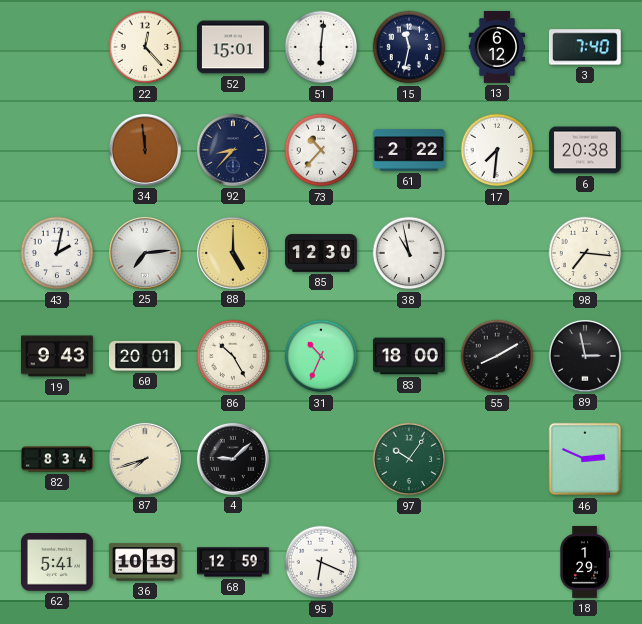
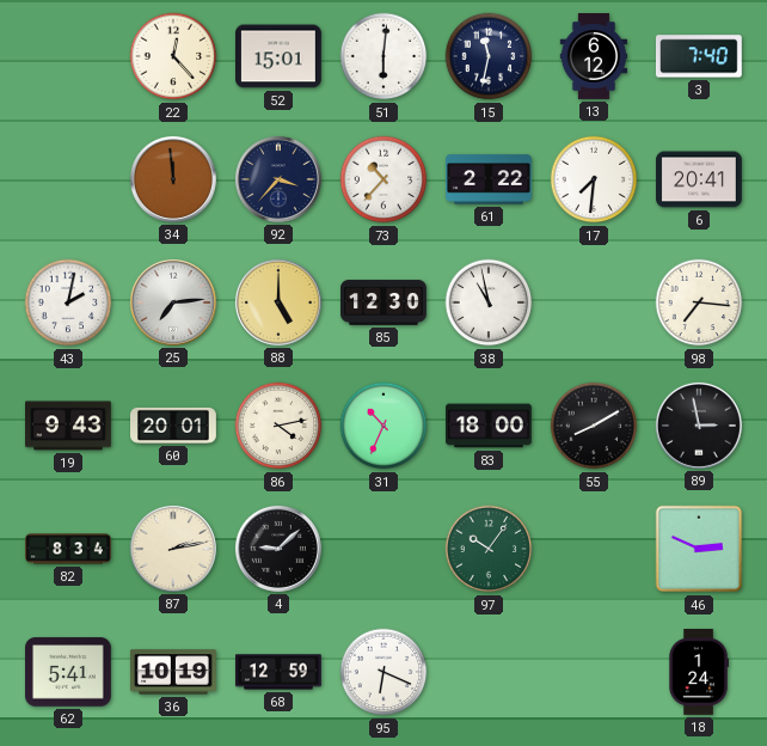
92: 8:37 -> 3:37
6: 20:38 -> 20:41
86: 10:25 -> 4:13
87: 7:42 -> 2:13
18: 1:29 -> 1:24
